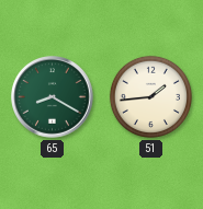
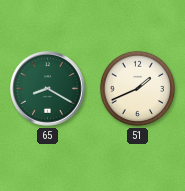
51: 1:44 -> 1:41
